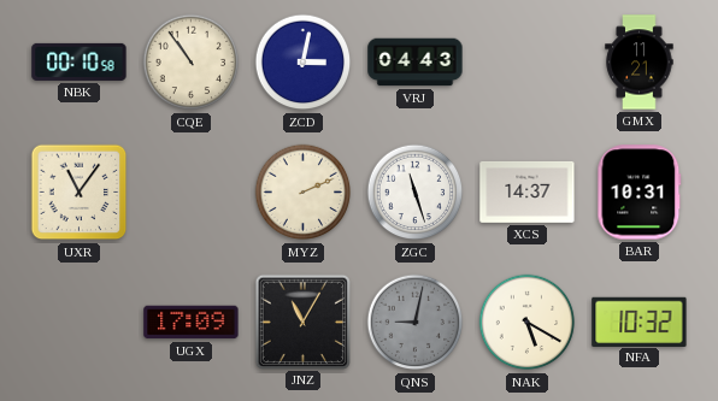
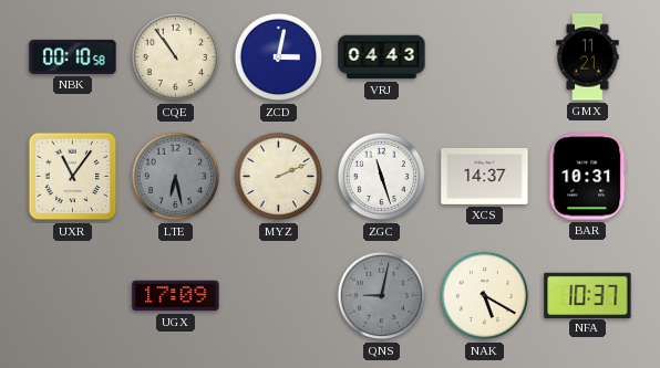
LTE: none -> 6:28
JNZ: 11:05 -> none
NFA: 10:32 -> 10:37
